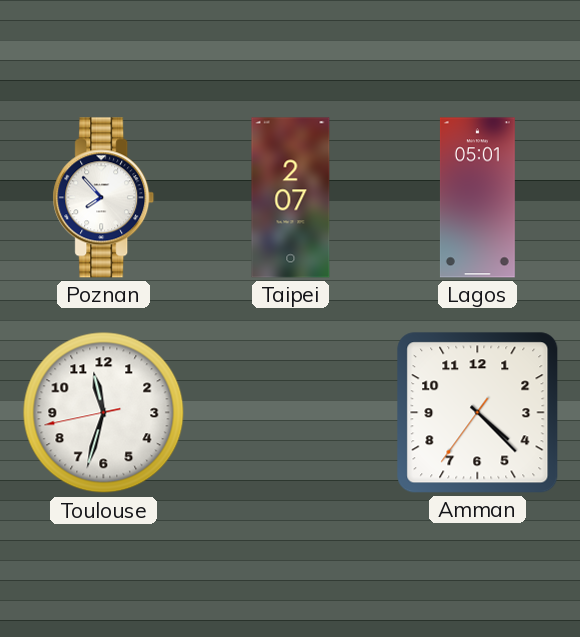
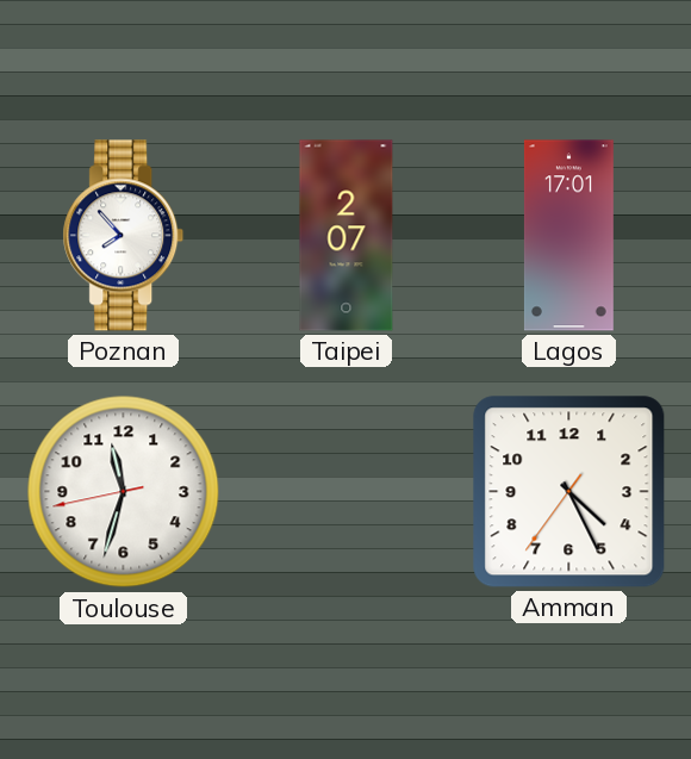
Lagos: 05:01 -> 17:01
Amman: 4:22 -> 4:25
